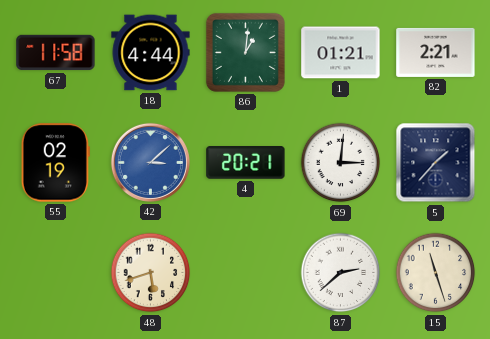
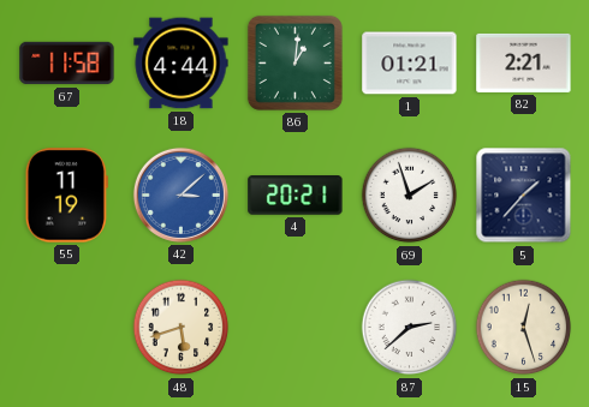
55: 02:19 -> 11:19
69: 3:01 -> 1:57
15: 11:27 -> 12:27
